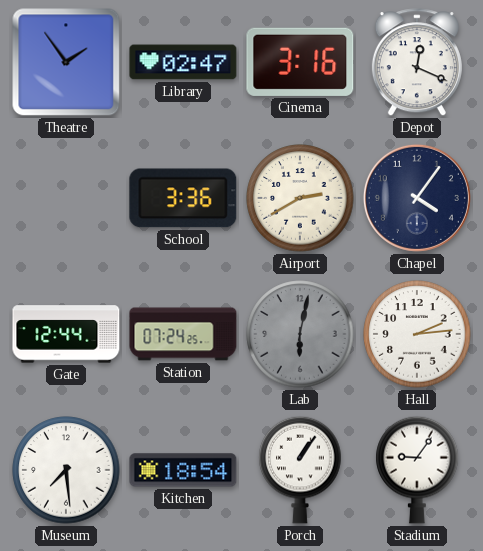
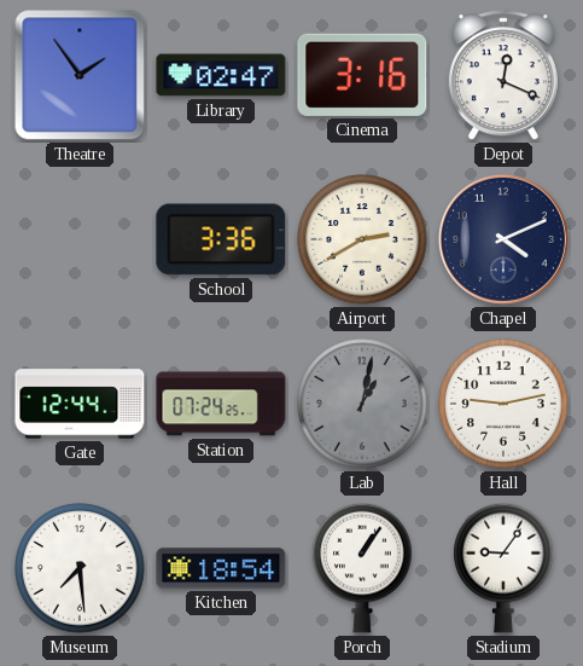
Chapel: 4:06 -> 4:11
Lab: 6:02 -> 1:02
Hall: 2:14 -> 9:13
